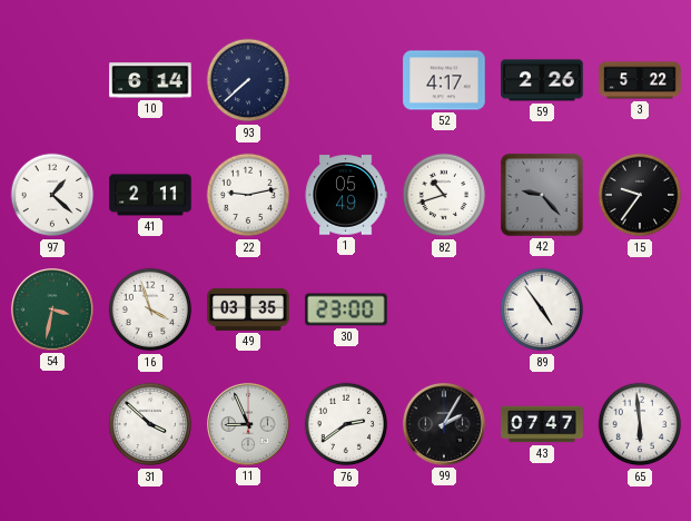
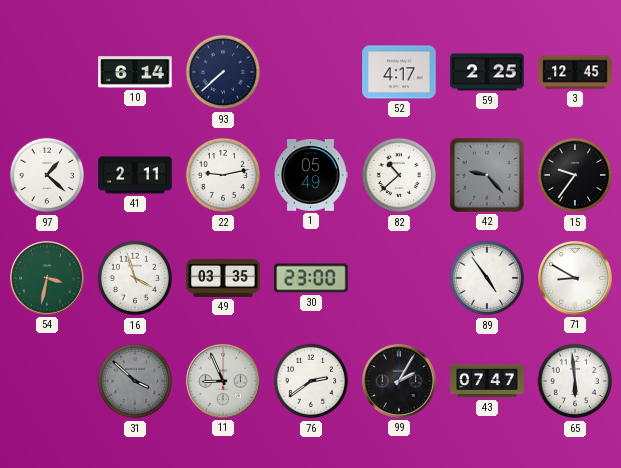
59: 2:26 -> 2:25
3: 5:22 -> 12:45
82: 10:42 -> 10:38
71: none -> 8:50
31 dial: white -> grey
